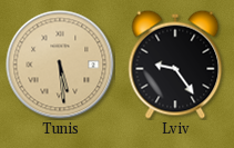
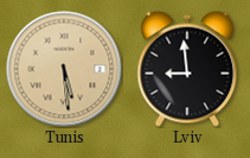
Lviv: 9:24 -> 8:59
